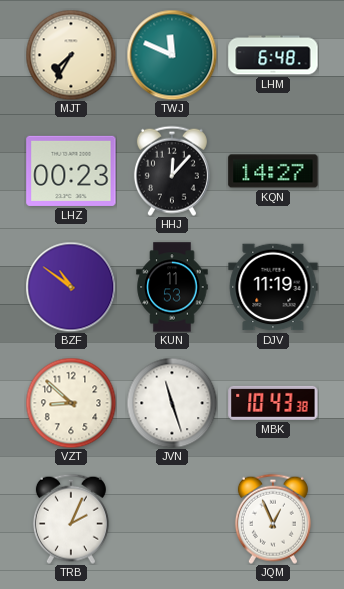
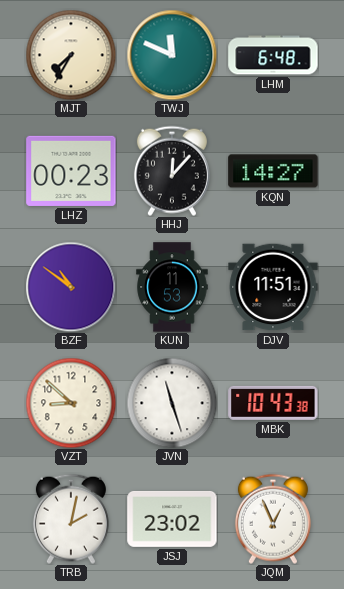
DJV: 11:19 -> 11:51
TRB: 2:04 -> 2:02
JSJ: none -> 23:02
